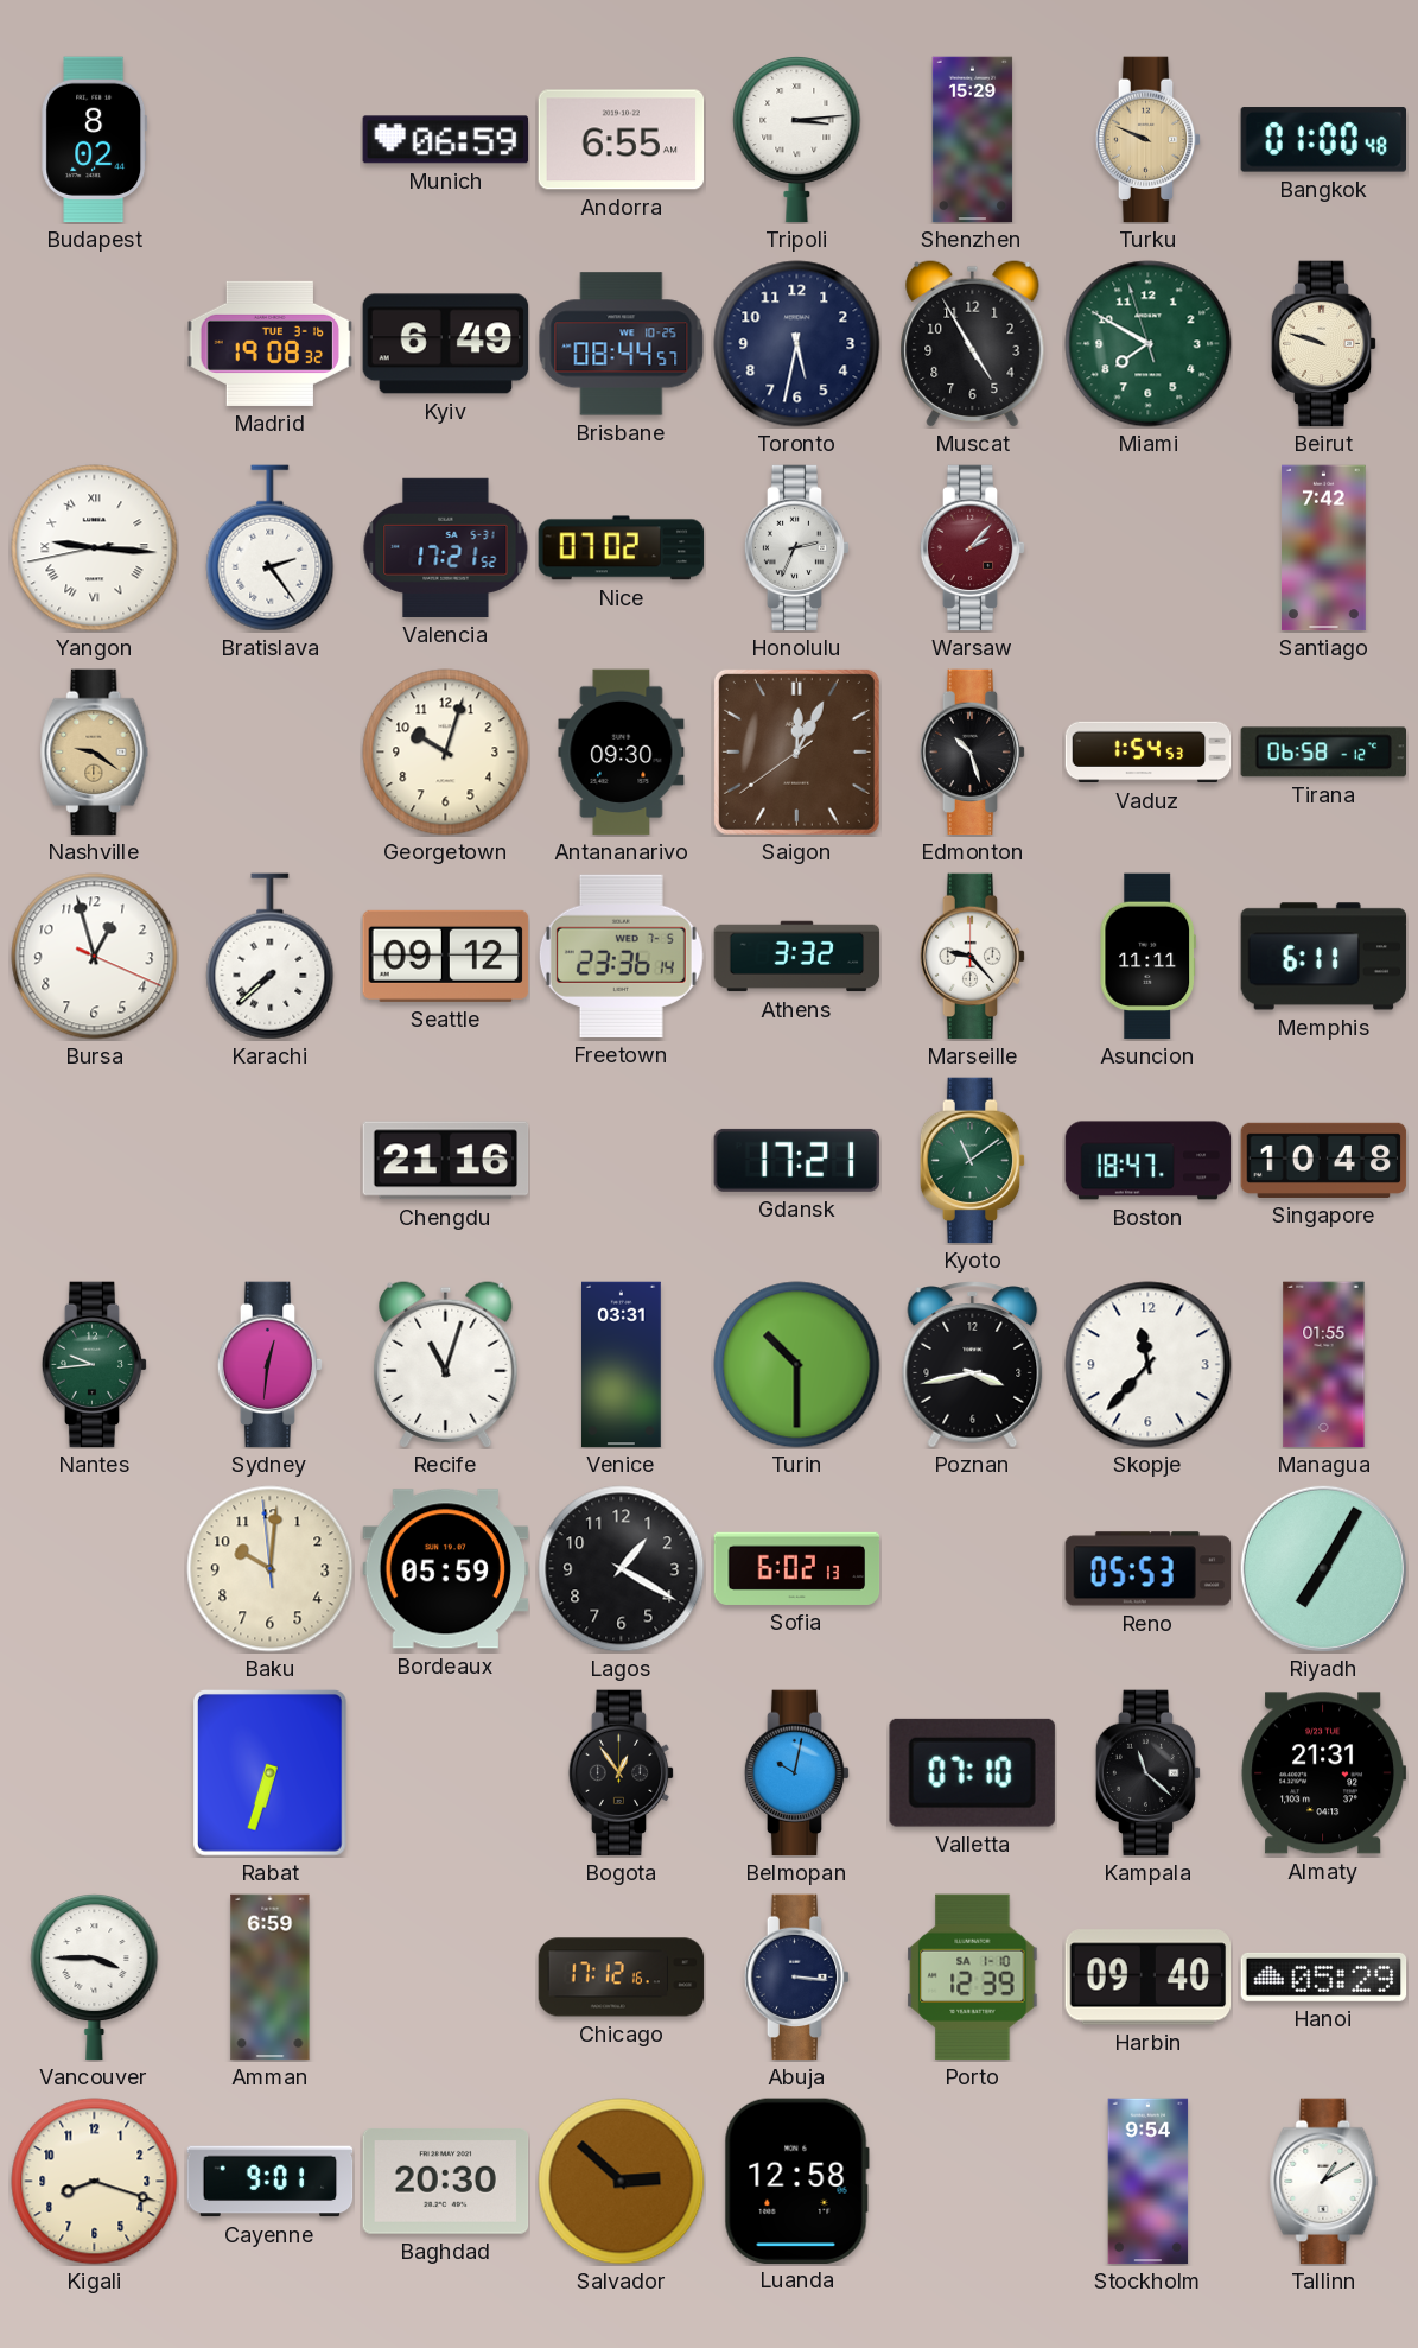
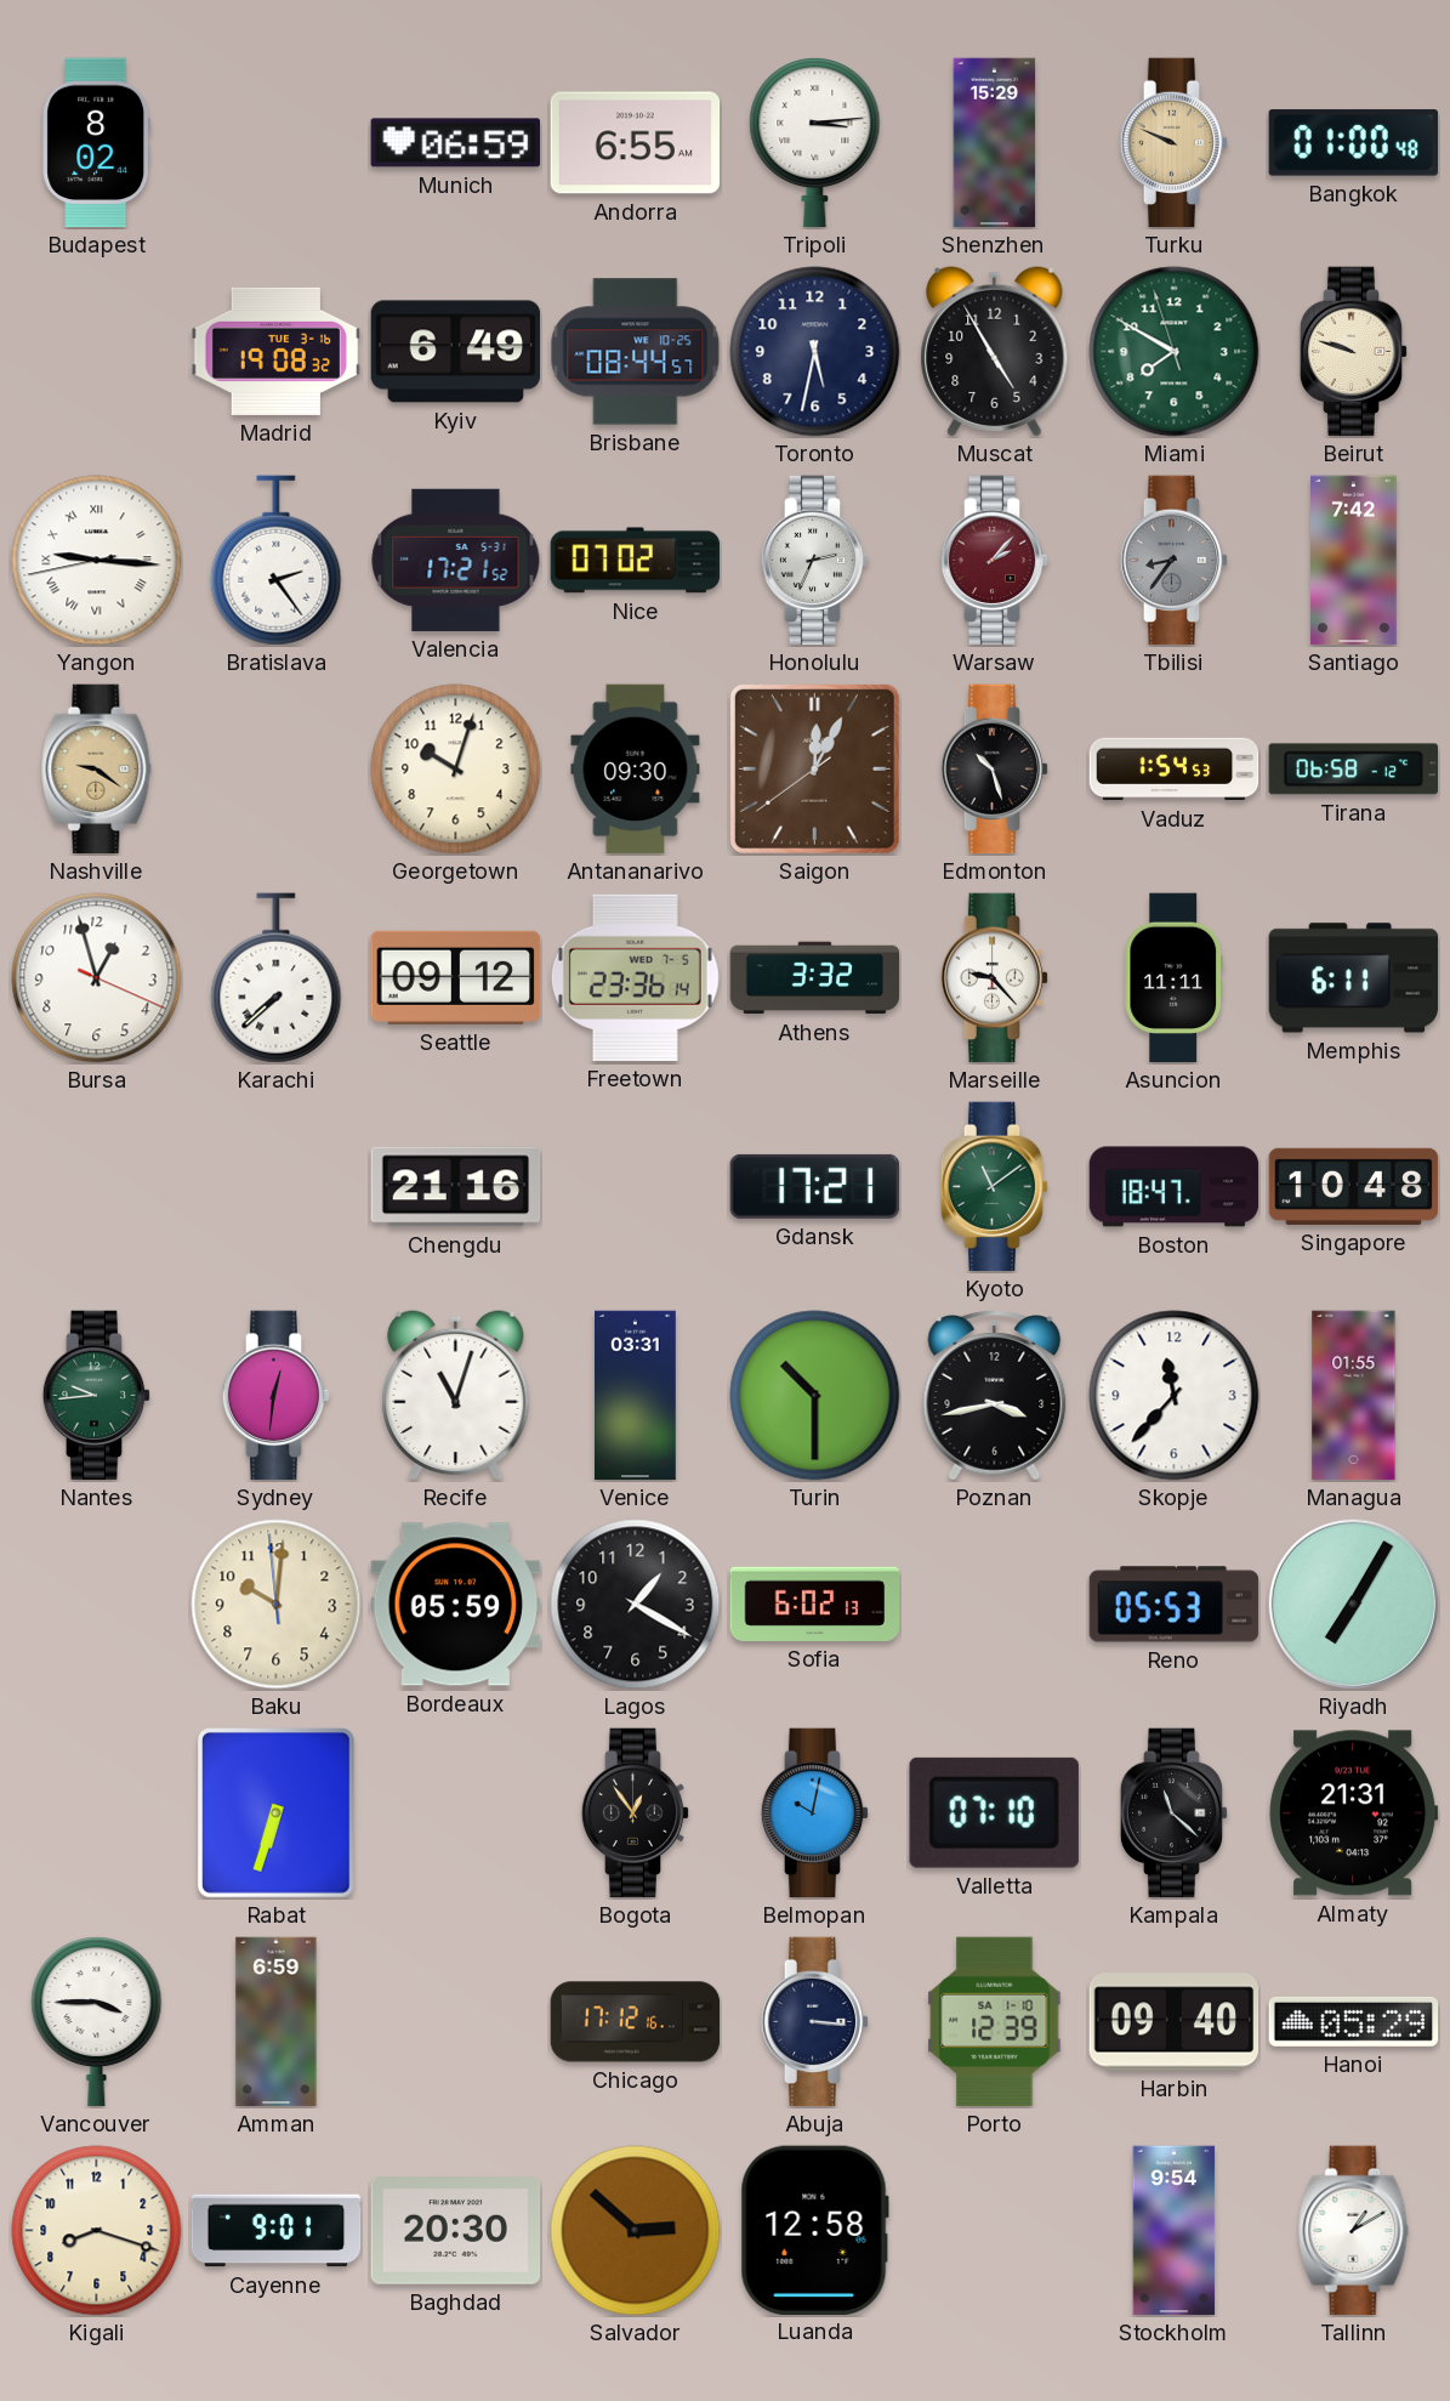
Tbilisi: none -> 8:36
